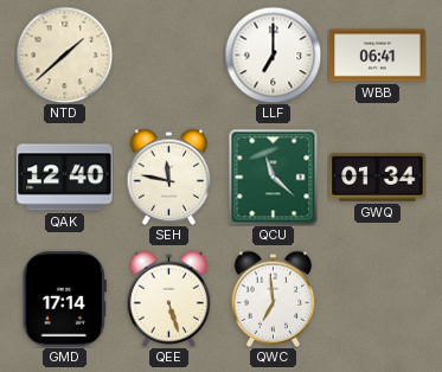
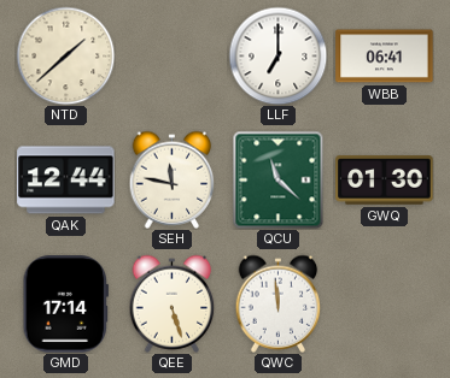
QAK: 12:40 -> 12:44
GWQ: 01:34 -> 01:30
QWC: 6:59 -> 11:59
